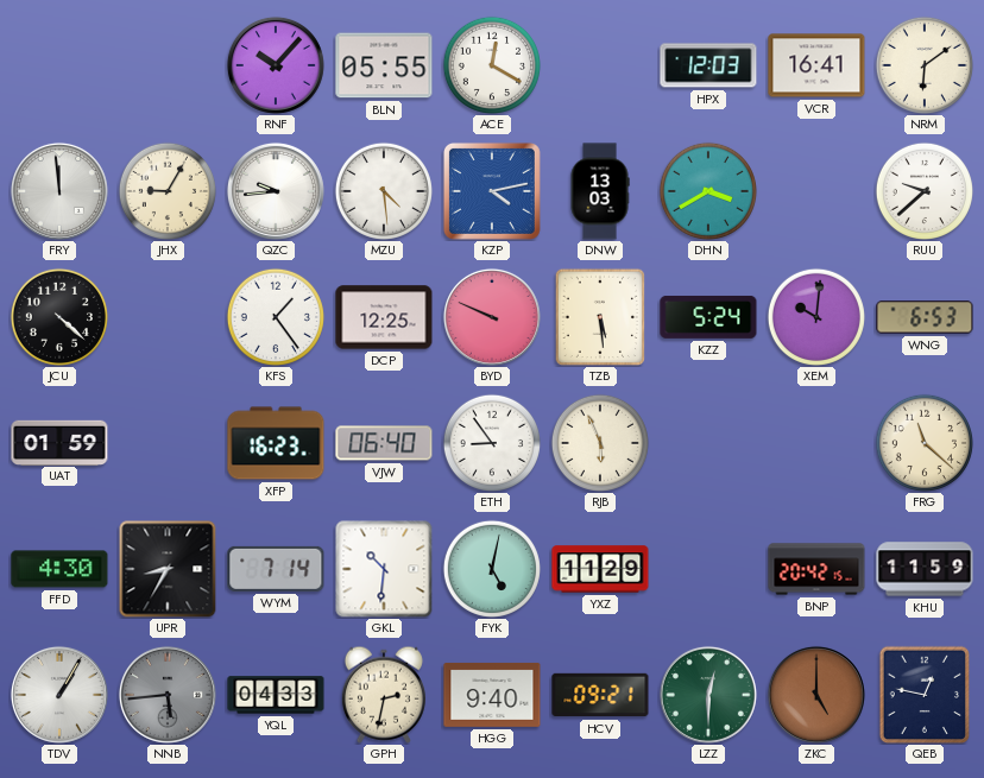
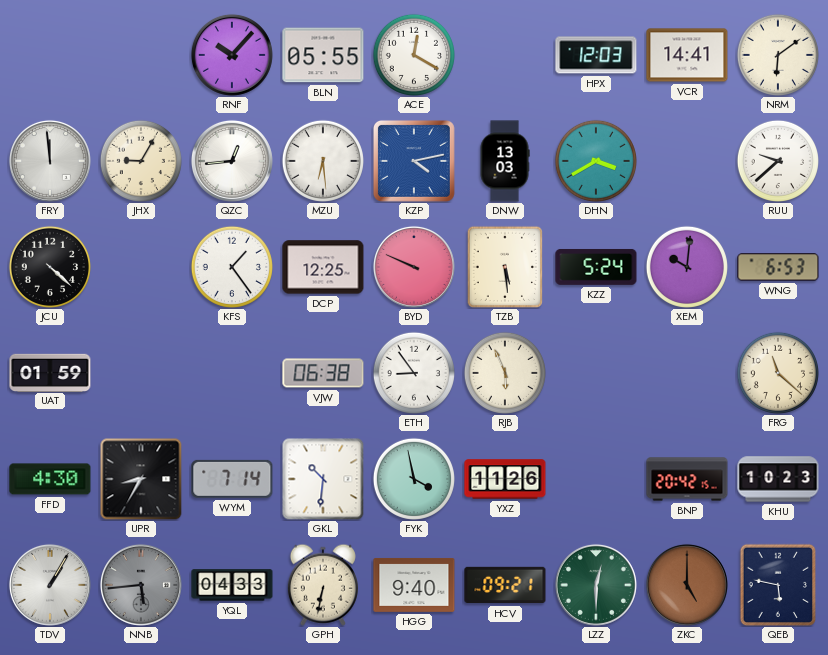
VCR: 16:41 -> 14:41
QZC: 9:44 -> 12:44
MZU: 4:29 -> 6:29
XFP: 16:23 -> none
VJW: 06:40 -> 06:38
FYK: 5:02 -> 3:58
YXZ: 11:29 -> 11:26
KHU: 11:59 -> 10:23
GPH: 2:32 -> 6:32
QEB: 12:47 -> 5:47
